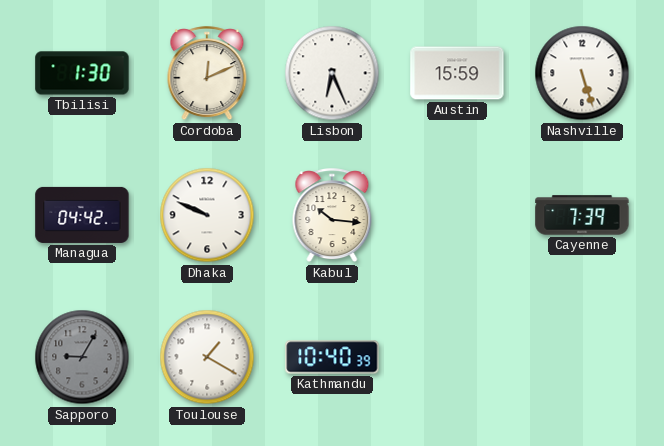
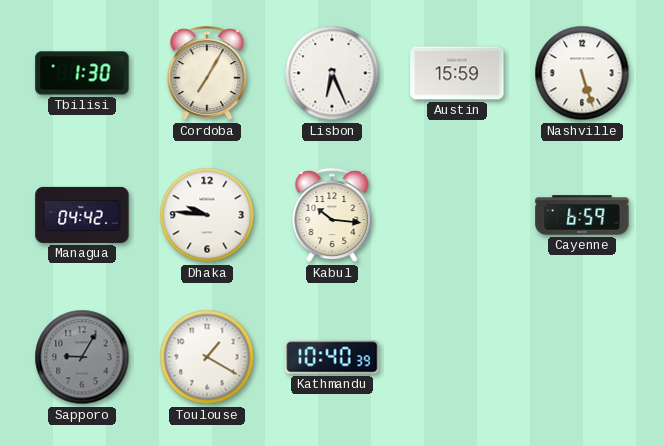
Cordoba: 12:11 -> 7:05
Dhaka: 9:49 -> 9:46
Cayenne: 7:39 -> 6:59
